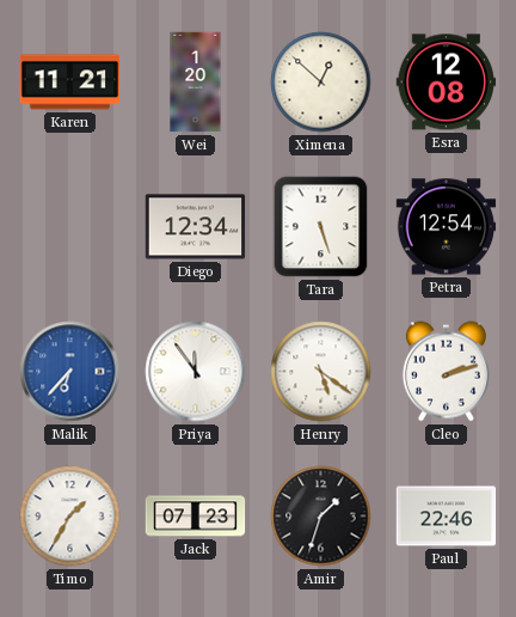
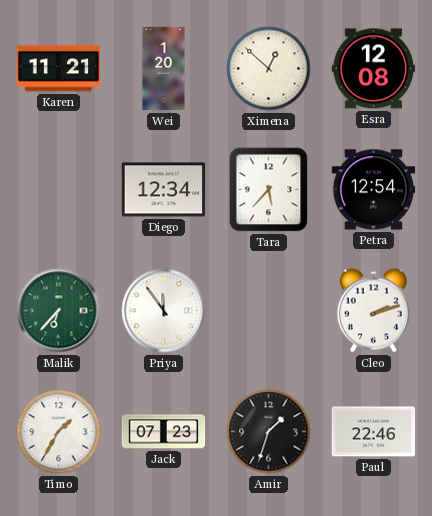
Tara: 5:27 -> 5:37
Malik dial: blue -> green
Henry: 5:21 -> none
